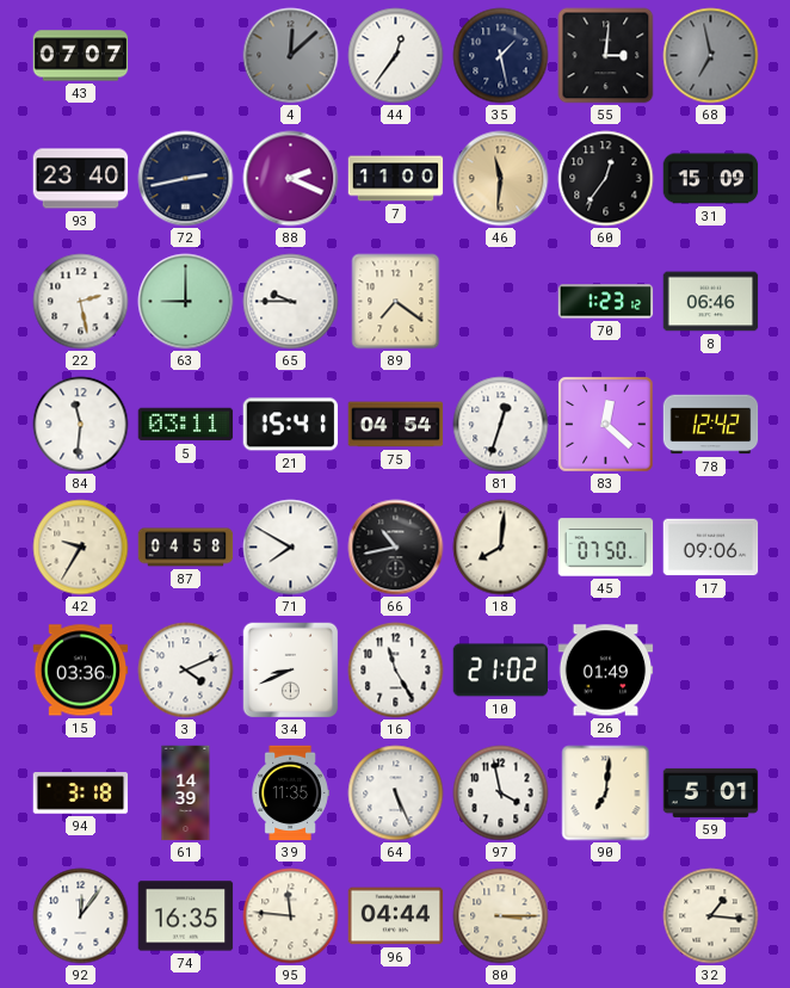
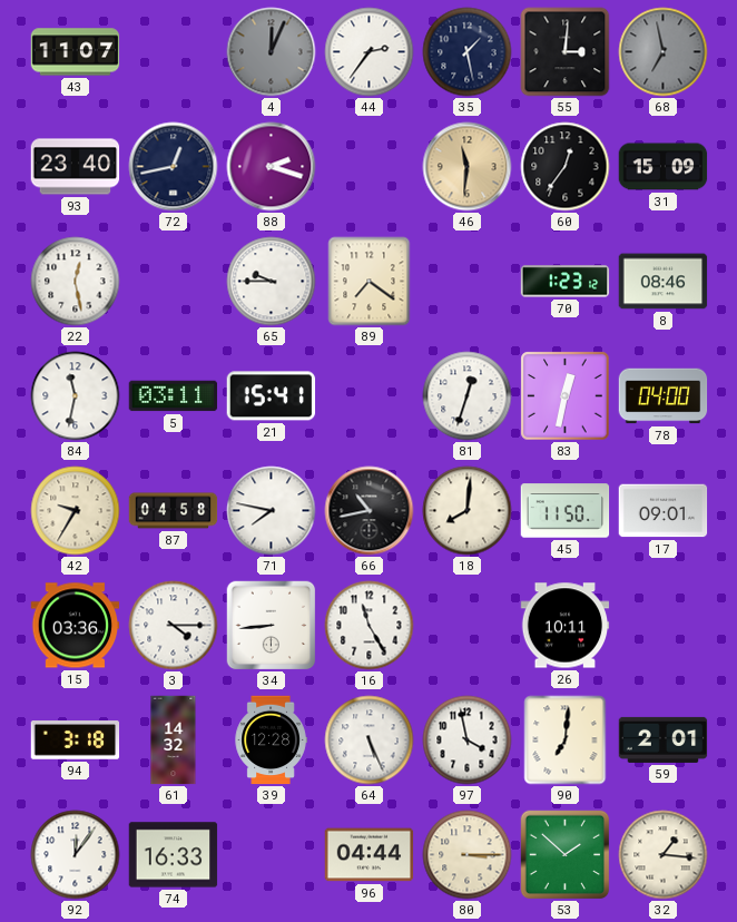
43: 07:07 -> 11:07
4: 12:08 -> 12:04
44: 12:36 -> 2:36
72: 2:43 -> 12:43
88: 2:19 -> 2:18
7: 11:00 -> none
22: 2:28 -> 12:28
63: 9:00 -> none
8: 06:46 -> 08:46
84: 11:31 -> 11:32
75: 04:54 -> none
83: 12:22 -> 12:32
78: 12:42 -> 04:00
71: 7:50 -> 7:47
45: 07:50 -> 11:50
17: 09:06 -> 09:01
3: 4:11 -> 4:15
34: 8:41 -> 8:44
10: 21:02 -> none
26: 01:49 -> 10:11
61: 14:39 -> 14:32
39: 11:35 -> 12:28
59: 5:01 -> 2:01
74: 16:35 -> 16:33
95: 11:46 -> none
53: none -> 1:52
